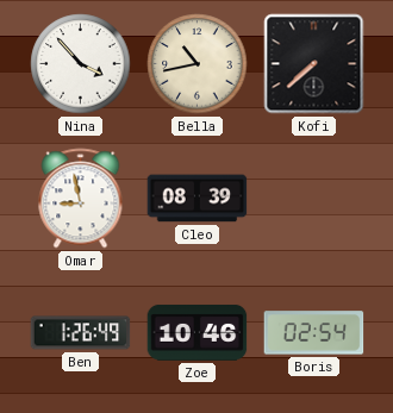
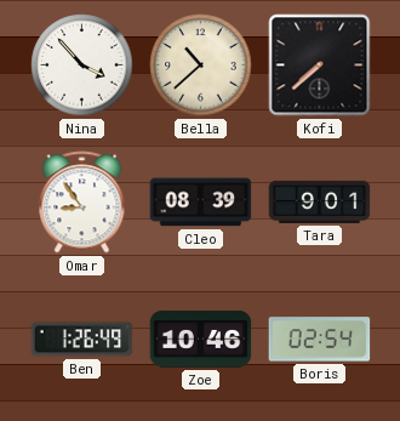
Bella: 10:43 -> 10:38
Omar: 8:58 -> 8:54
Tara: none -> 9:01
